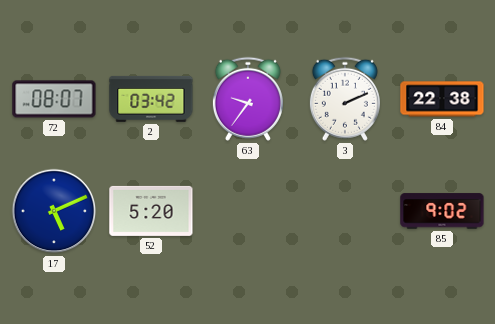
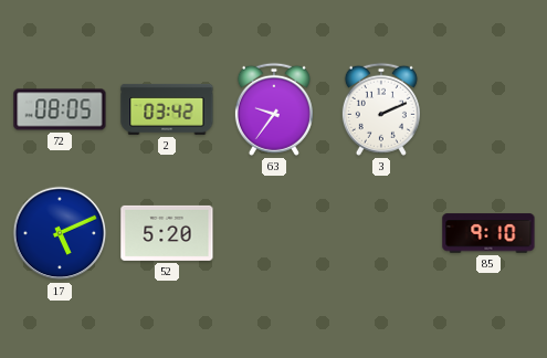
72: 08:07 -> 08:05
84: 22:38 -> none
85: 9:02 -> 9:10
